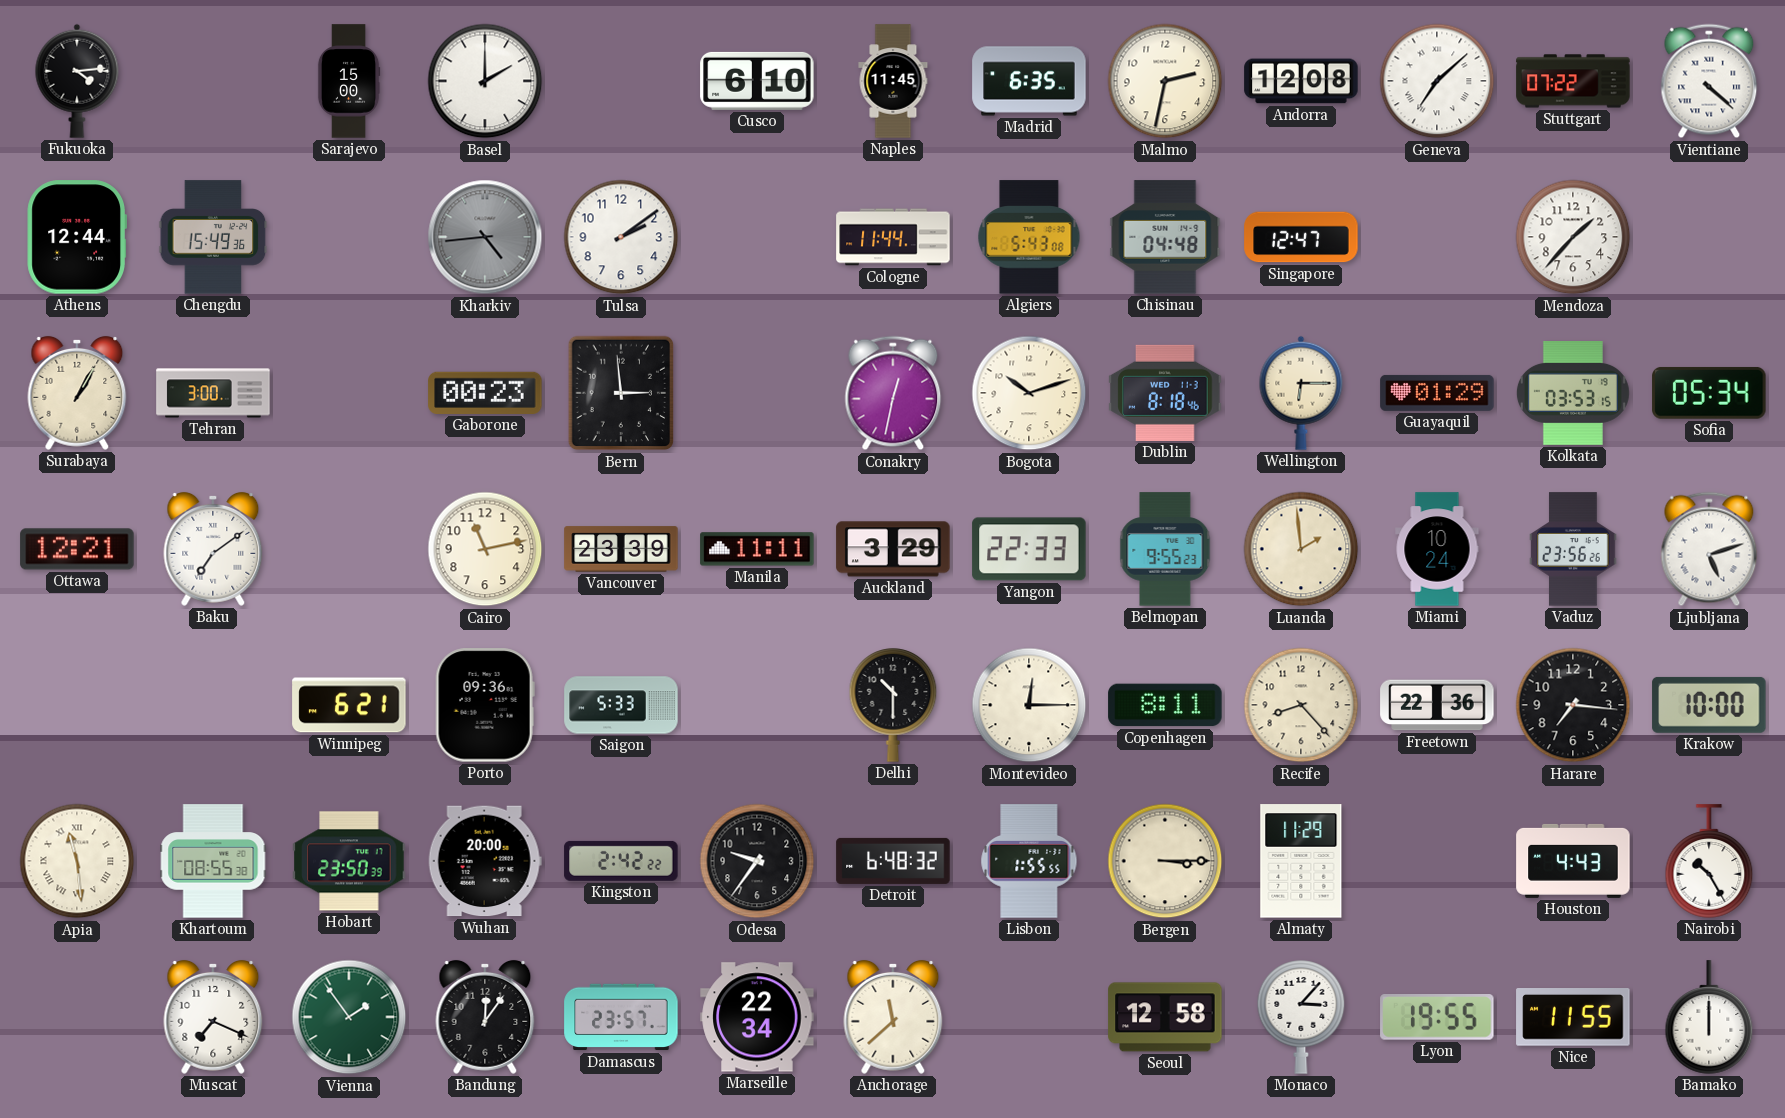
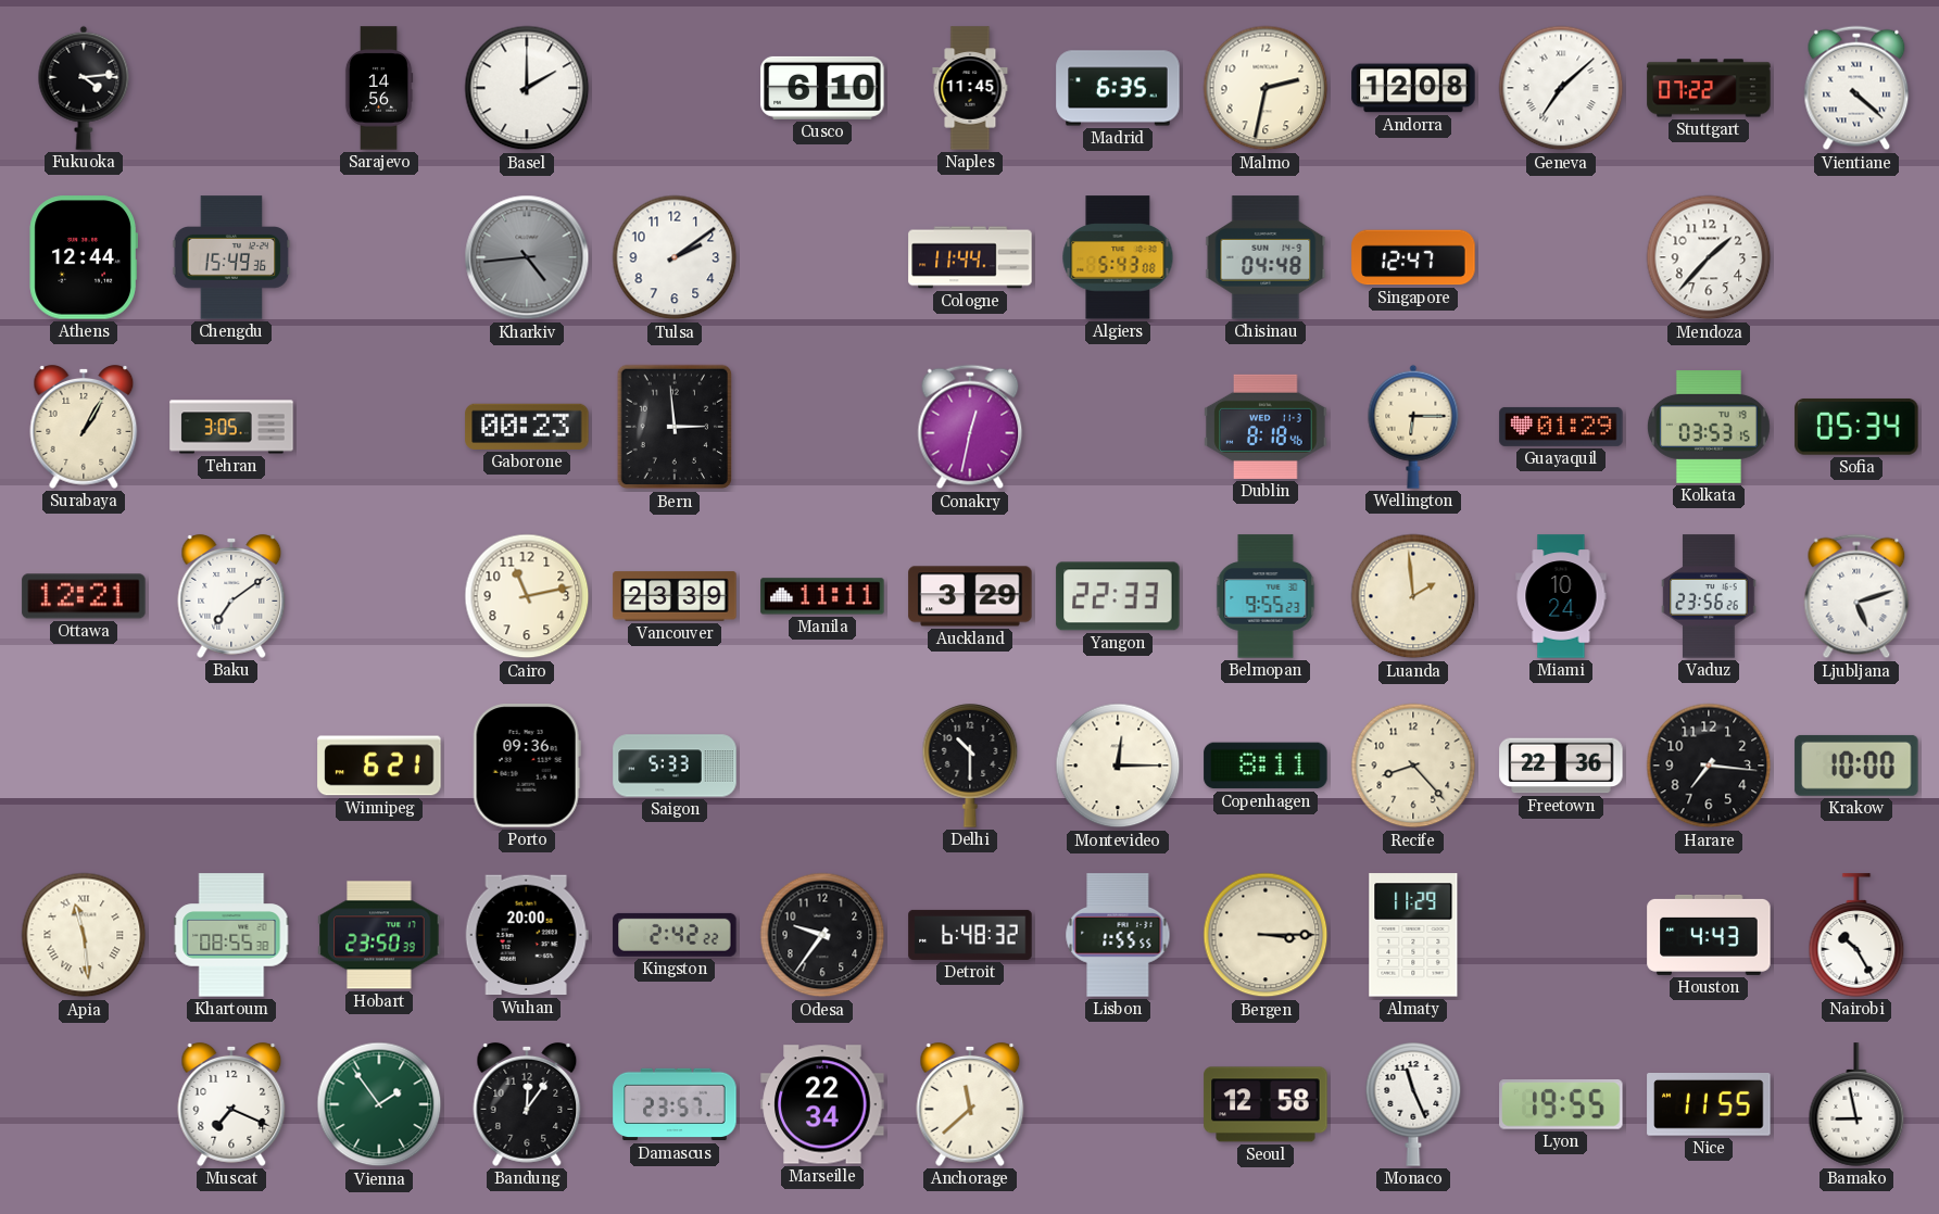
Sarajevo: 15:00 -> 14:56
Tehran: 3:00 -> 3:05
Bogota: 10:12 -> none
Monaco: 3:07 -> 11:26
Bamako: 12:00 -> 8:58
